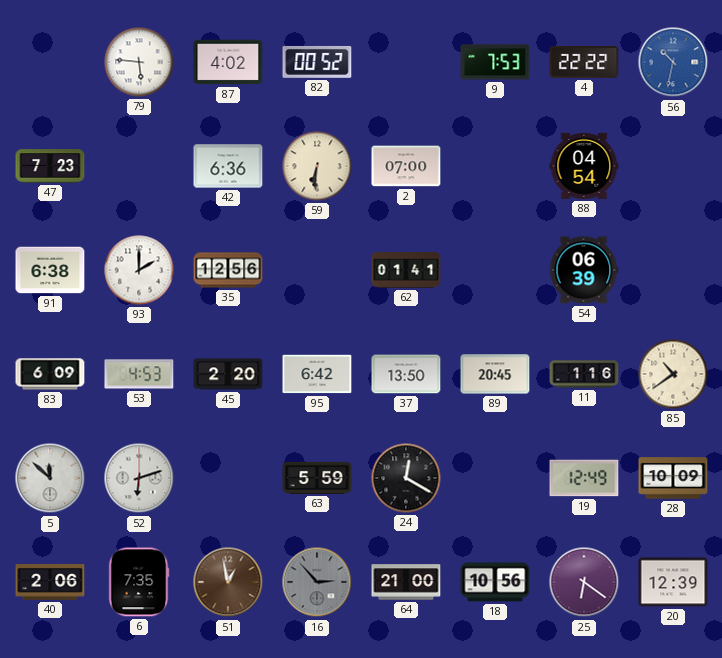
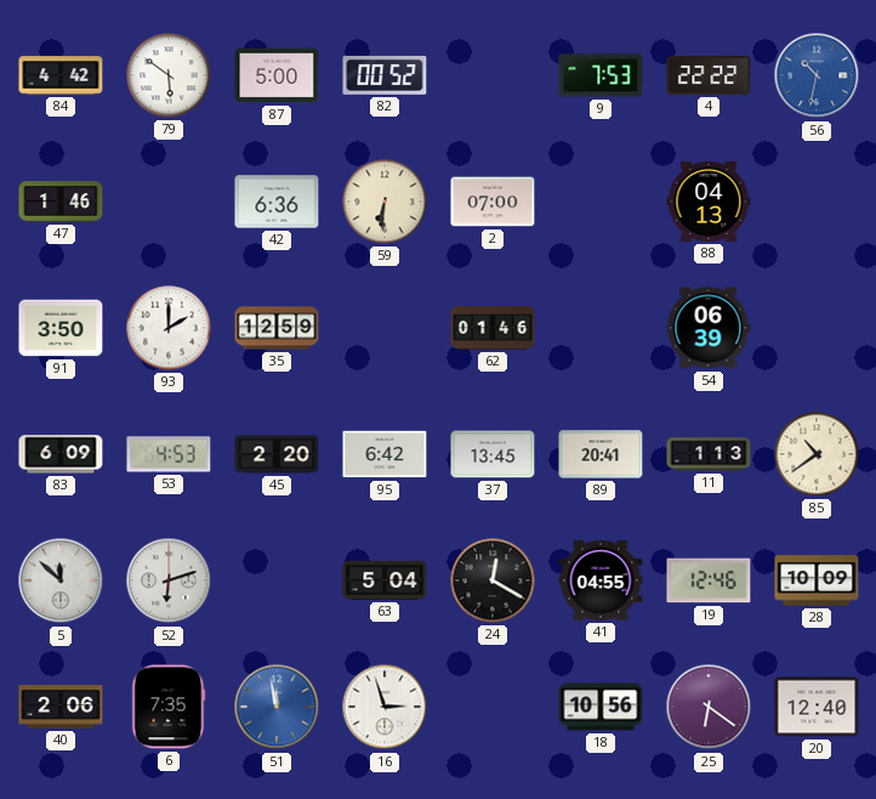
84: none -> 4:42
79: 5:46 -> 5:51
87: 4:02 -> 5:00
47: 7:23 -> 1:46
88: 04:54 -> 04:13
91: 6:38 -> 3:50
35: 12:56 -> 12:59
62: 01:41 -> 01:46
37: 13:50 -> 13:45
89: 20:45 -> 20:41
11: 1:16 -> 1:13
63: 5:59 -> 5:04
41: none -> 04:55
19: 12:49 -> 12:46
51: 12:58 -> 11:58
51 dial: brown -> blue
16: 2:53 -> 2:57
16 dial: grey -> white
64: 21:00 -> none
20: 12:39 -> 12:40
